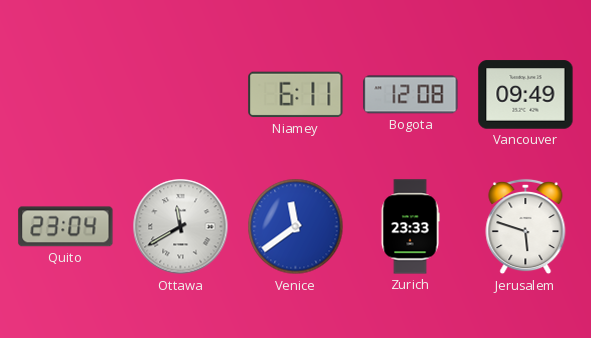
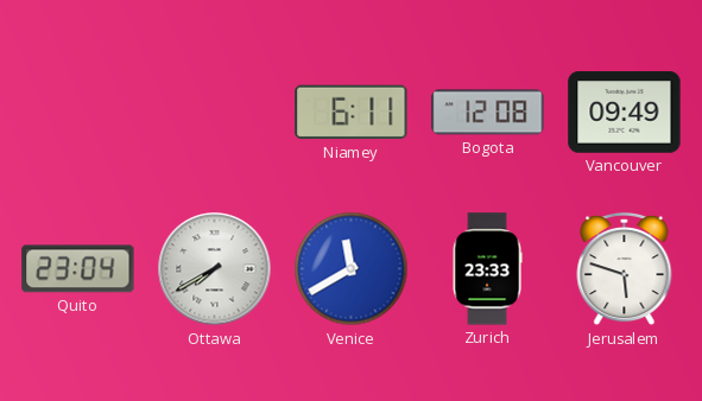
Ottawa: 11:40 -> 7:40
Venice: 11:39 -> 11:40
